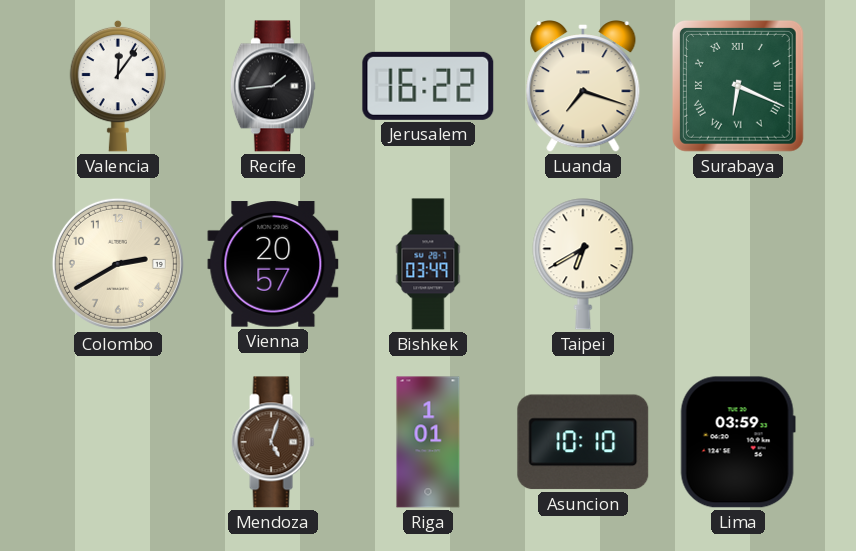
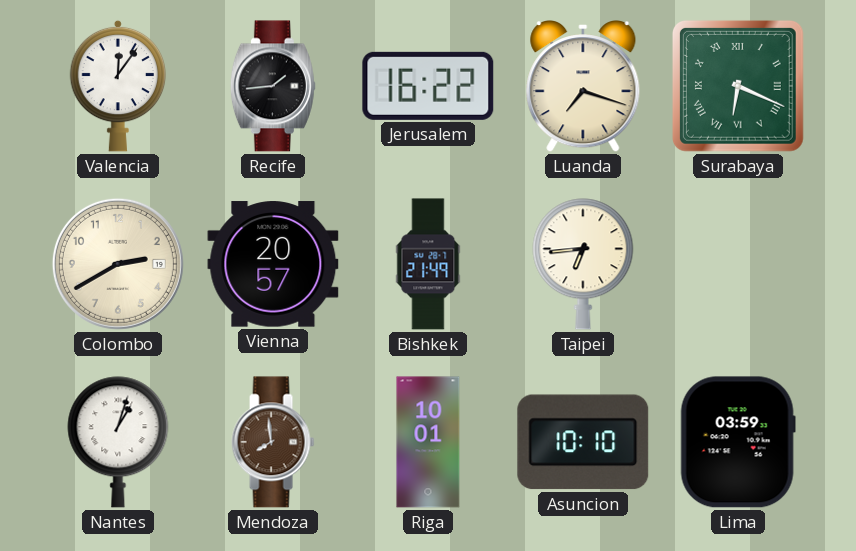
Bishkek: 03:49 -> 21:49
Taipei: 6:40 -> 6:44
Nantes: none -> 1:03
Mendoza: 5:03 -> 7:59
Riga: 1:01 -> 10:01
